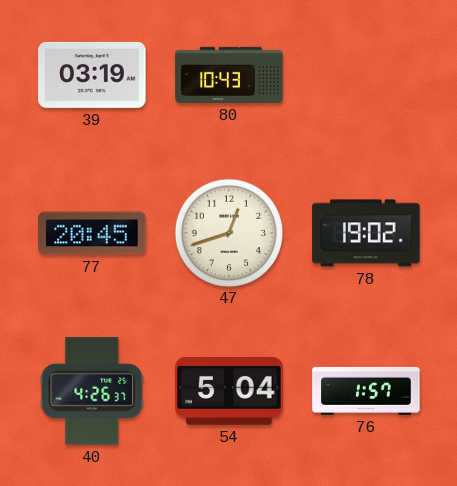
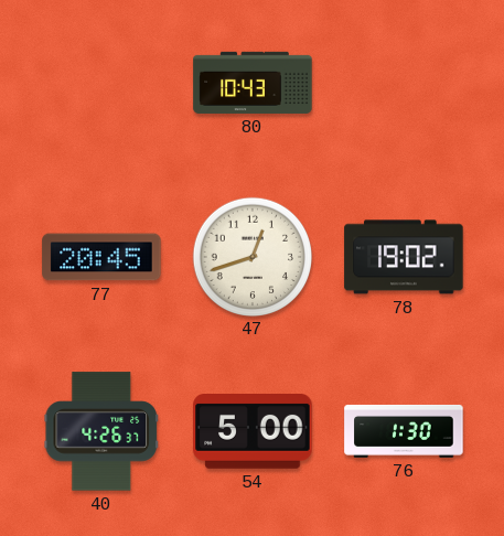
39: 03:19 -> none
54: 5:04 -> 5:00
76: 1:57 -> 1:30
